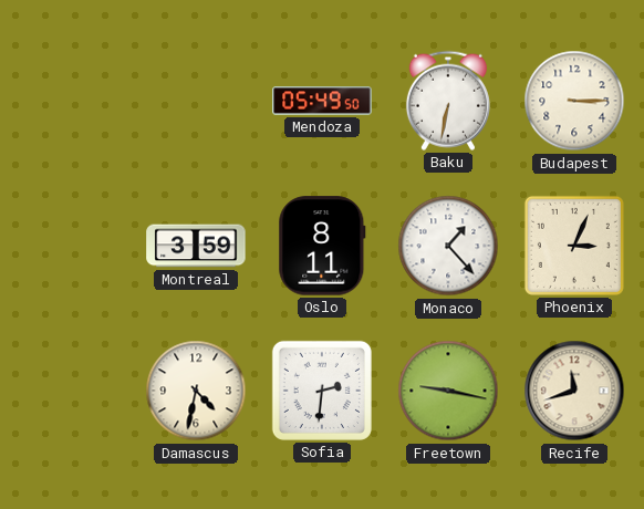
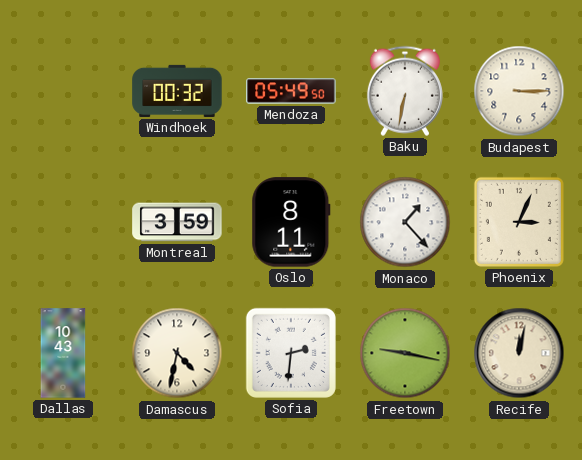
Windhoek: none -> 00:32
Dallas: none -> 10:43
Recife: 11:42 -> 12:02
